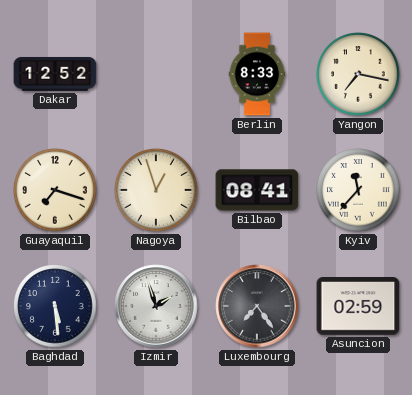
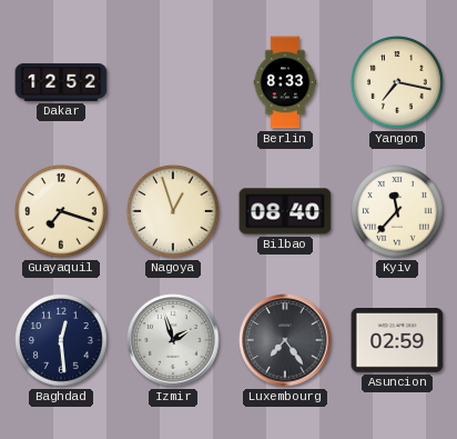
Bilbao: 08:41 -> 08:40
Baghdad: 5:29 -> 12:29
